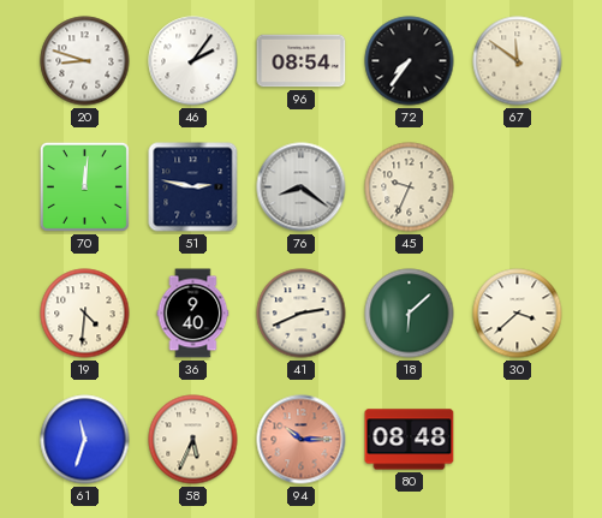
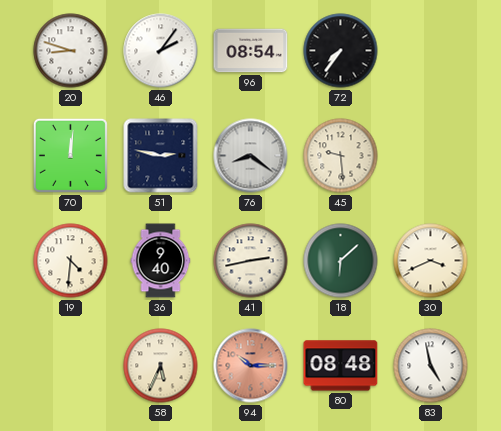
67: 11:51 -> none
45: 9:34 -> 9:29
41: 2:41 -> 2:43
30: 3:38 -> 3:41
61: 11:33 -> none
83: none -> 4:58
